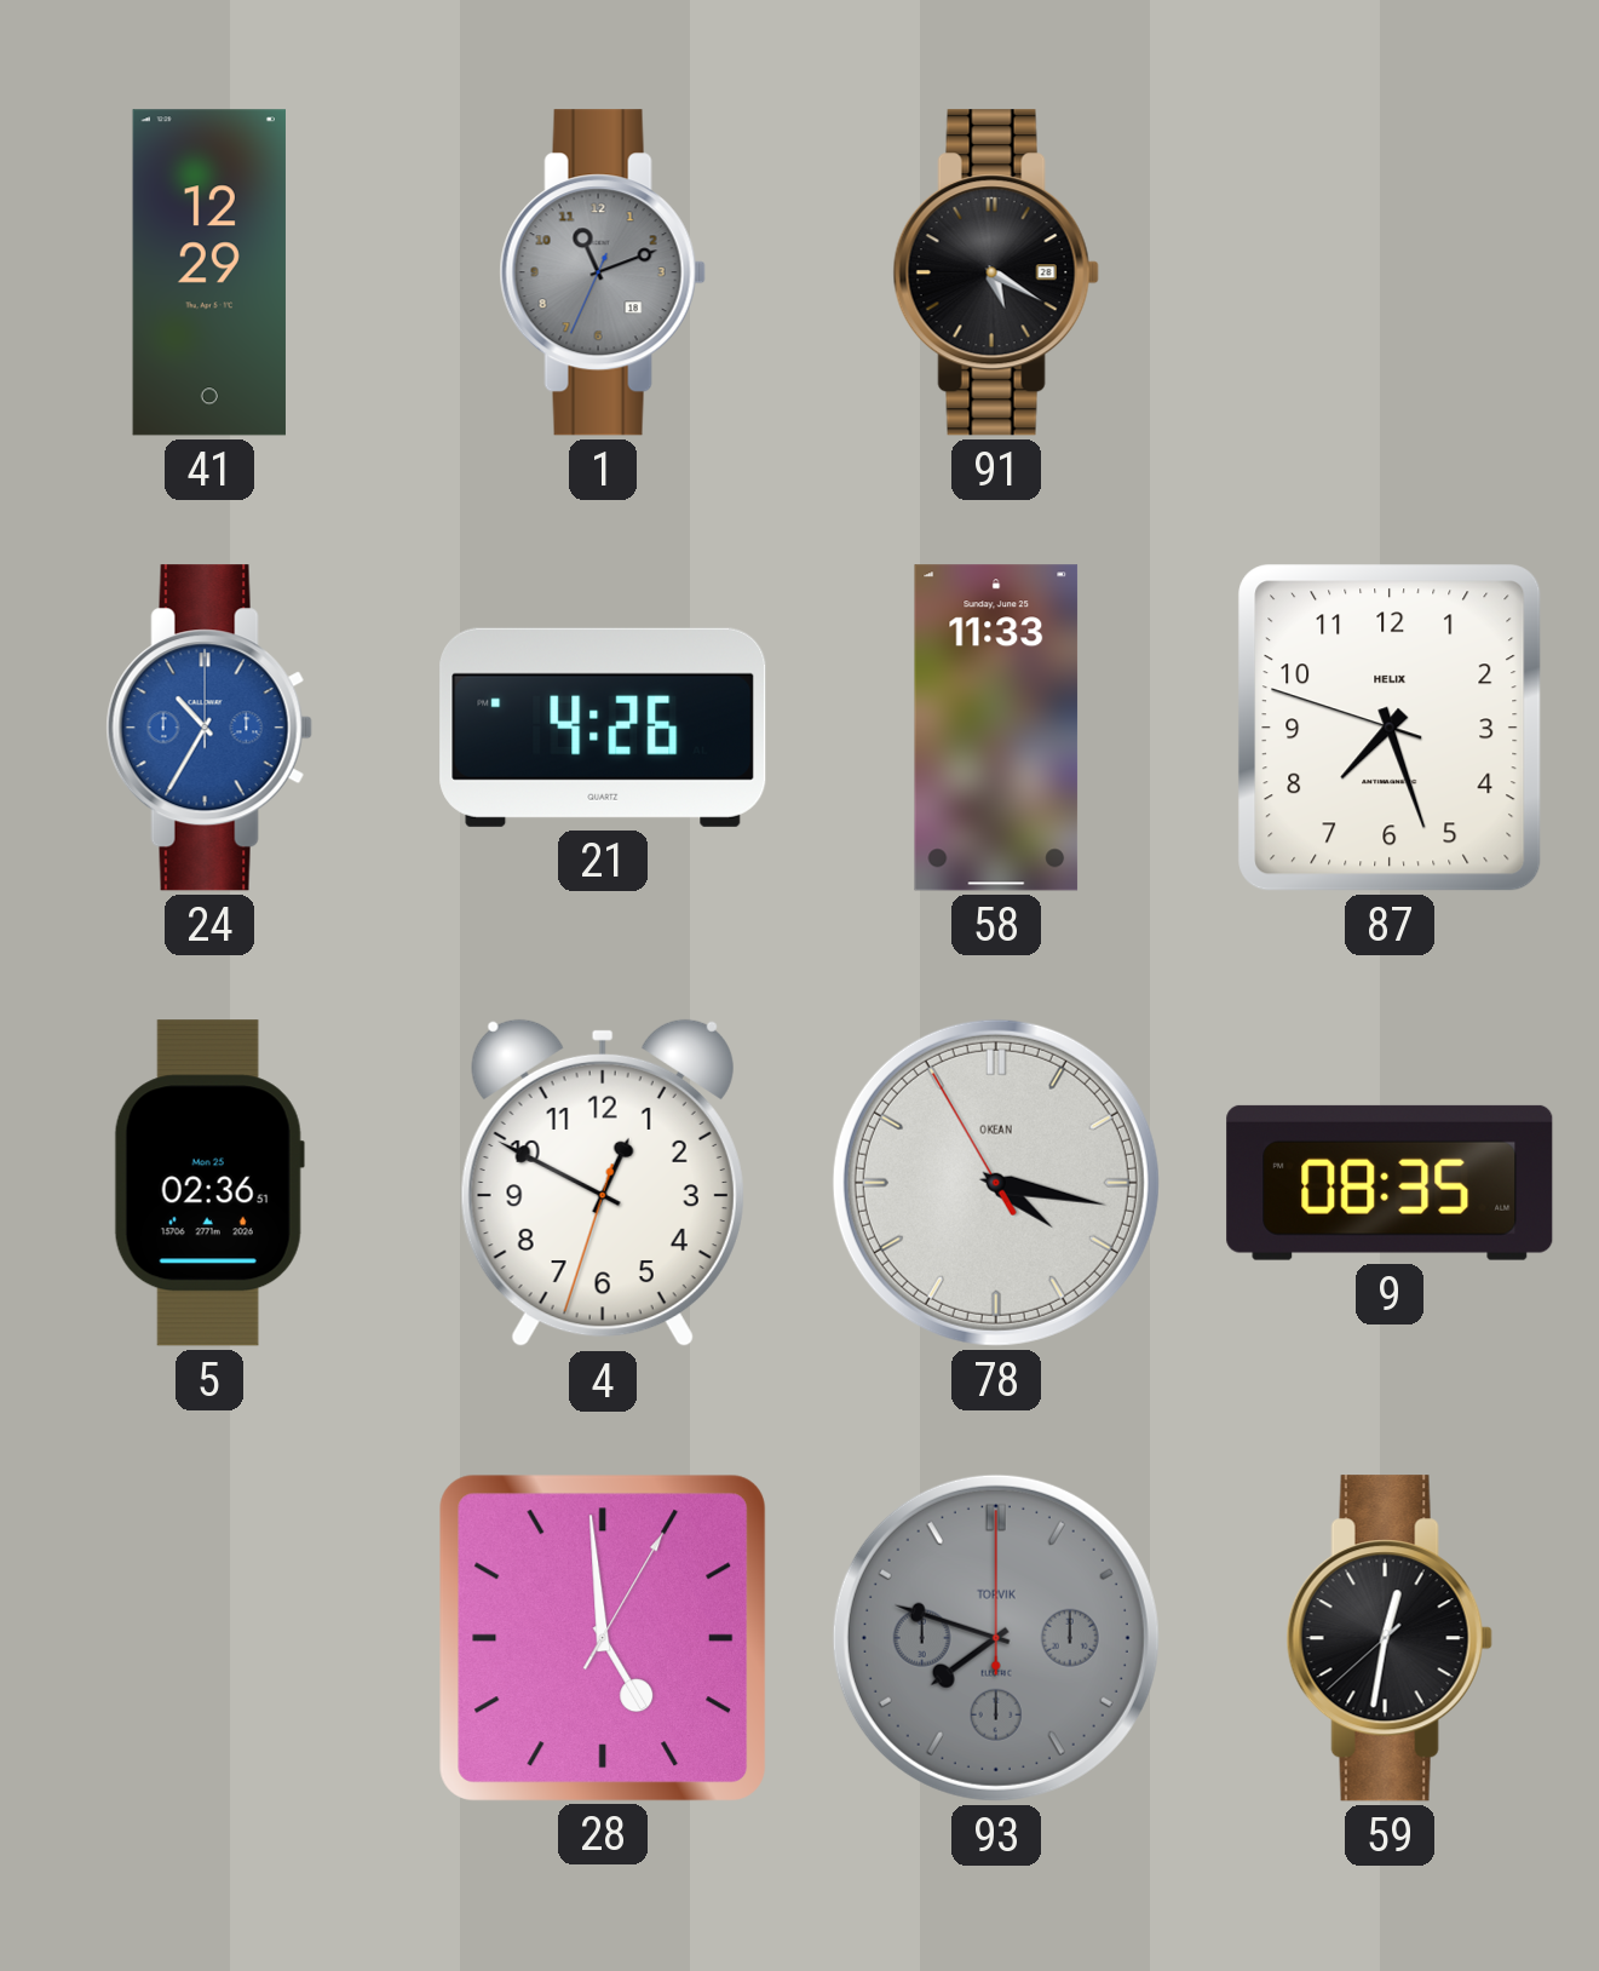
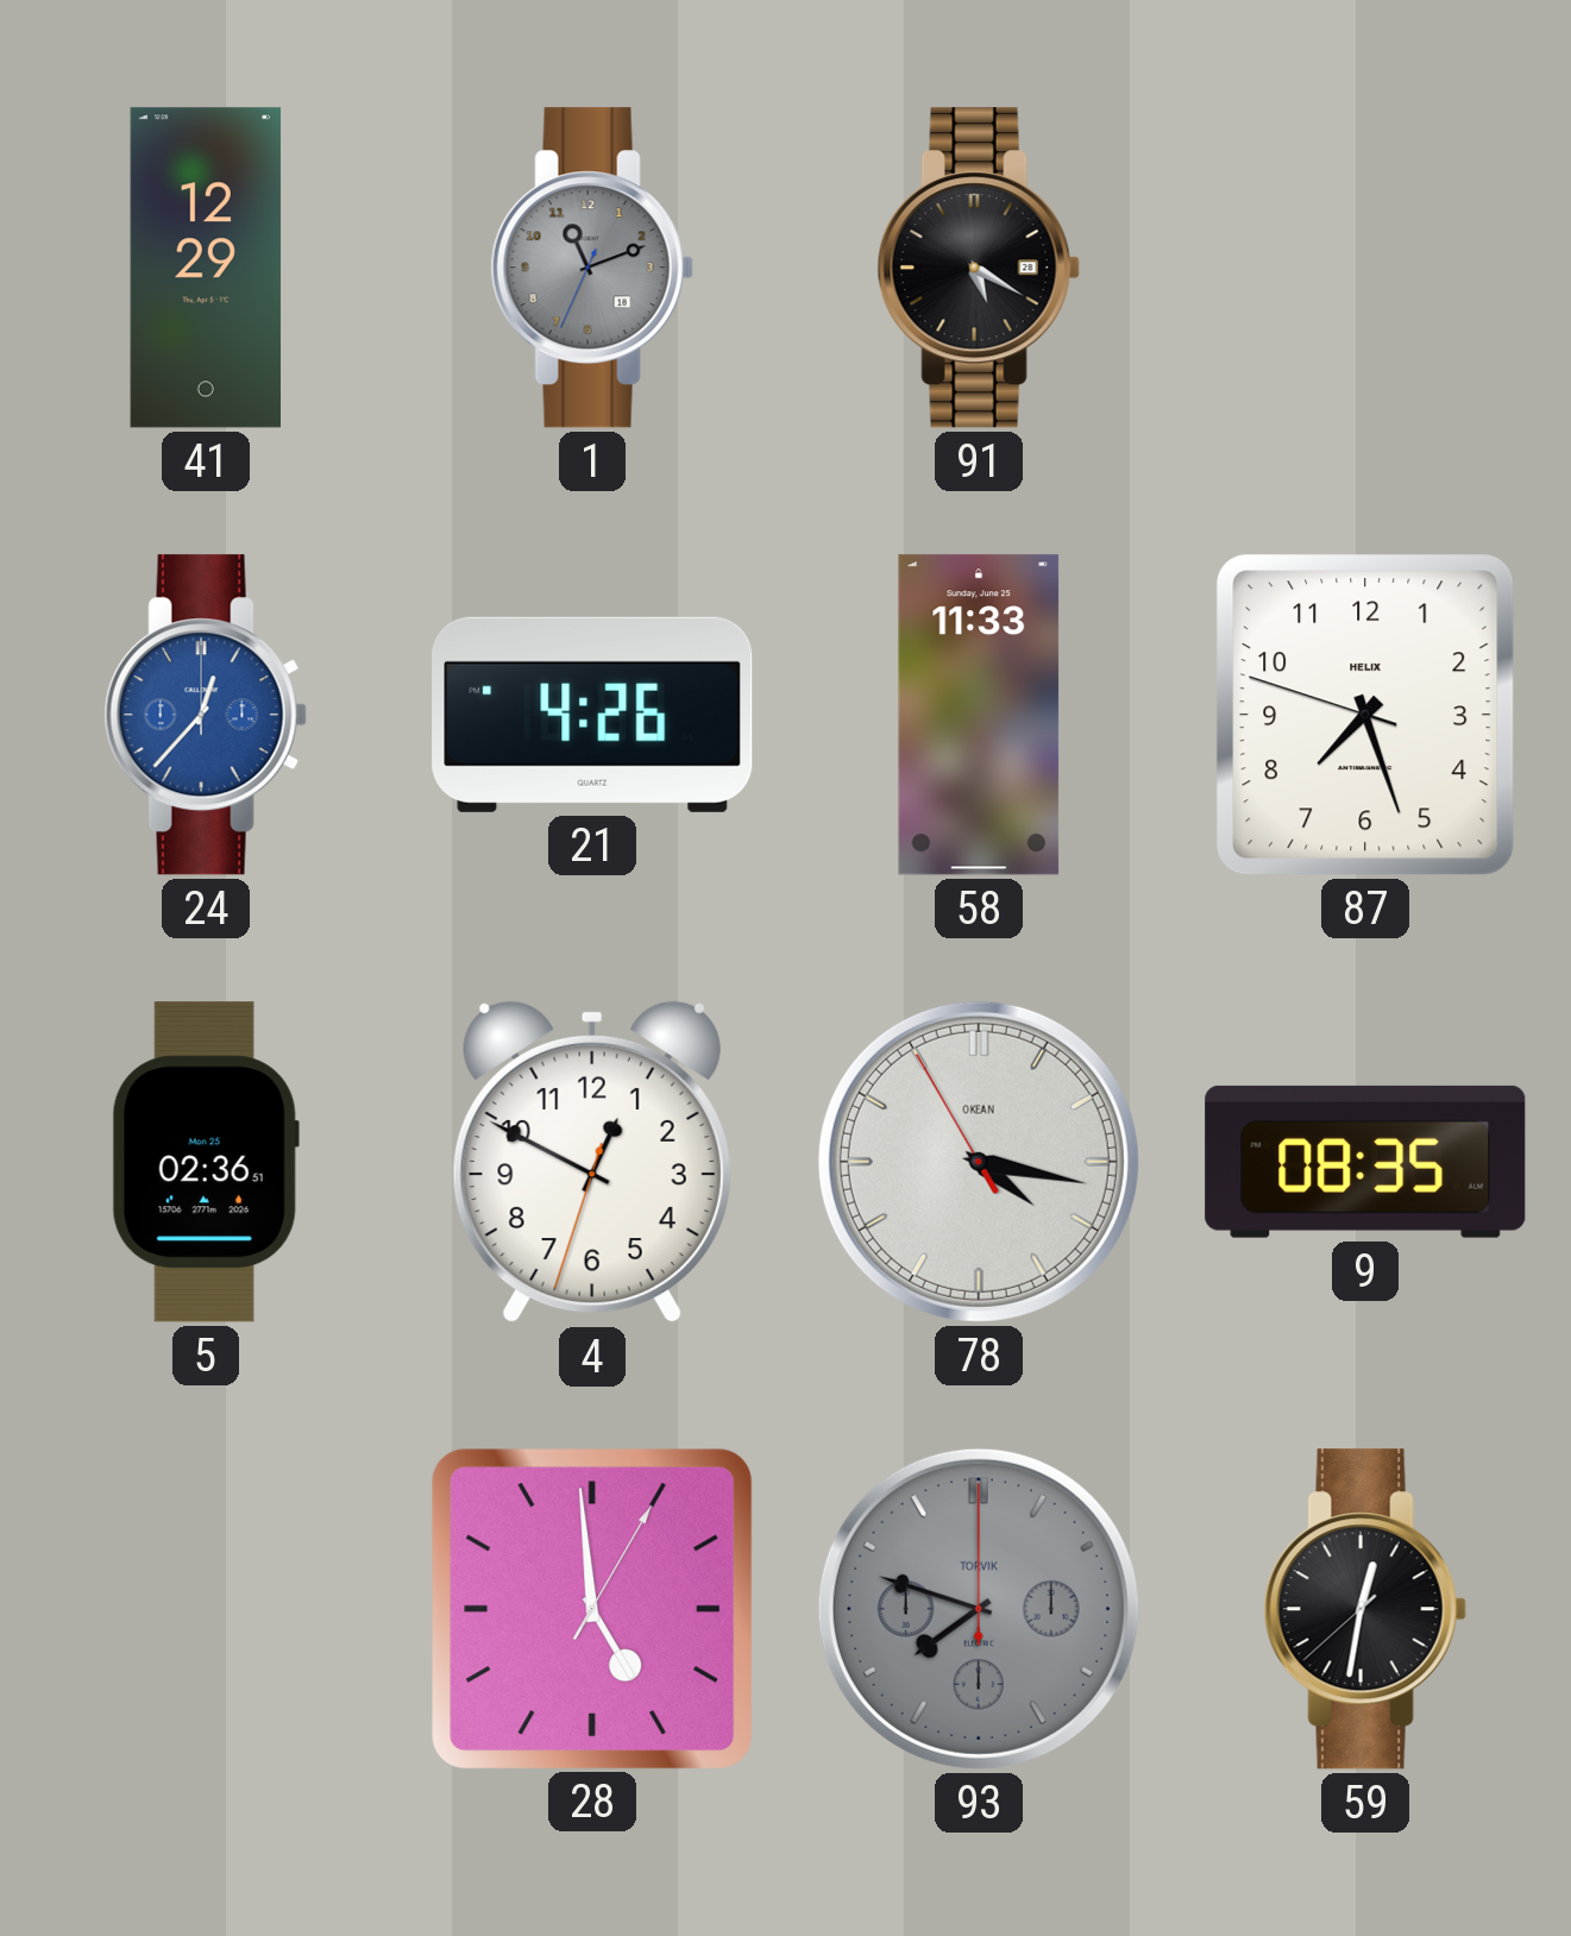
24: 10:35 -> 12:37
